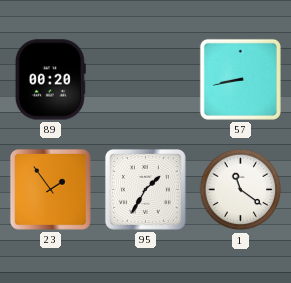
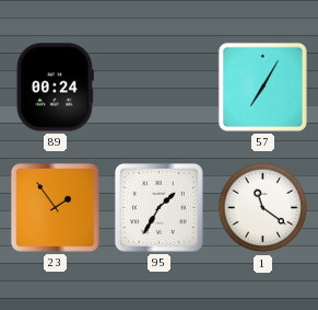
89: 00:20 -> 00:24
57: 8:43 -> 7:05
